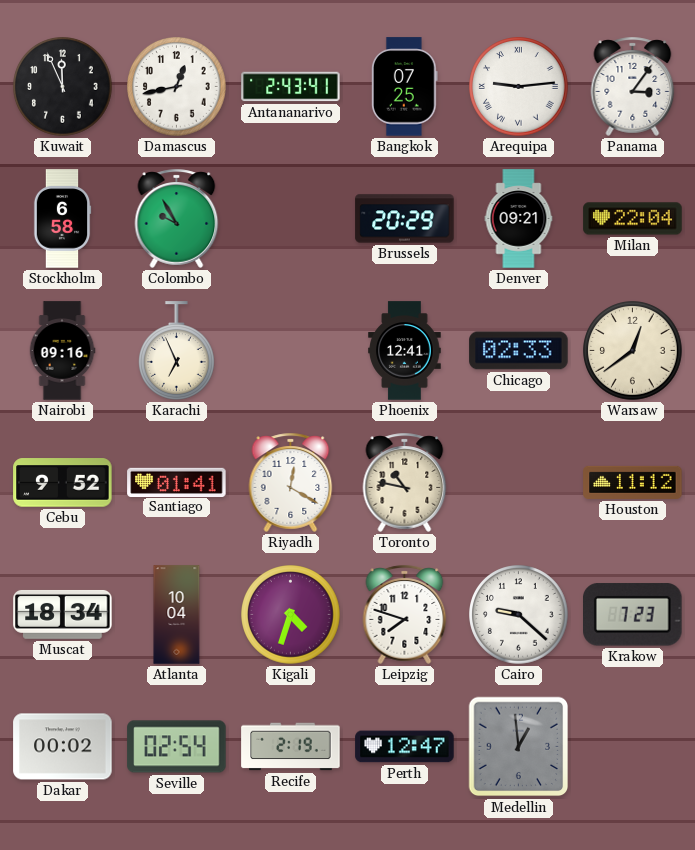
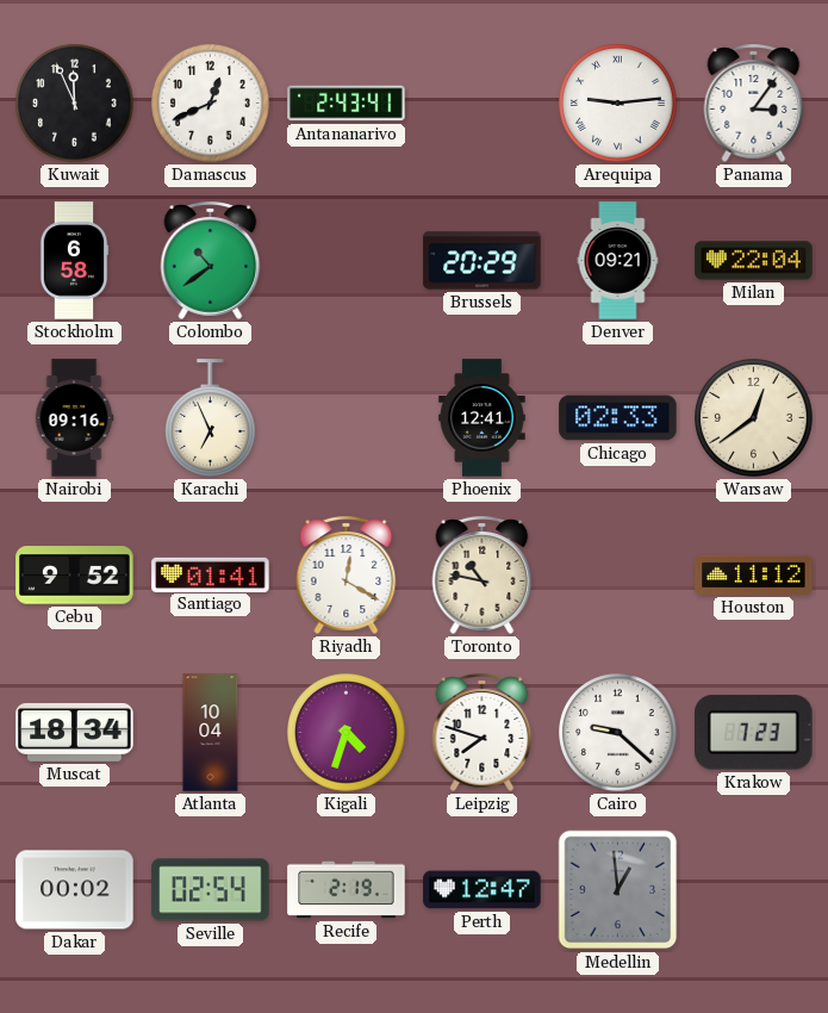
Damascus: 12:43 -> 12:41
Bangkok: 07:25 -> none
Colombo: 9:55 -> 10:39
